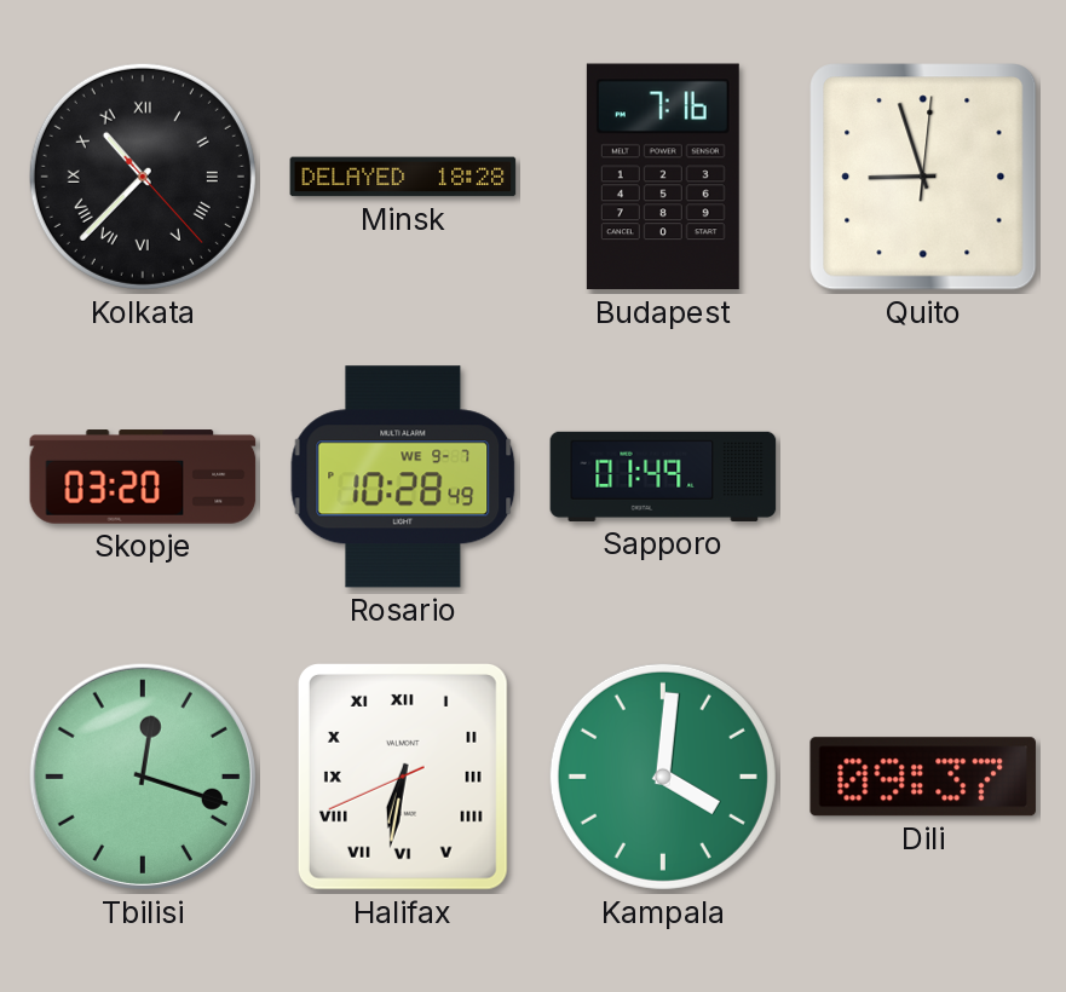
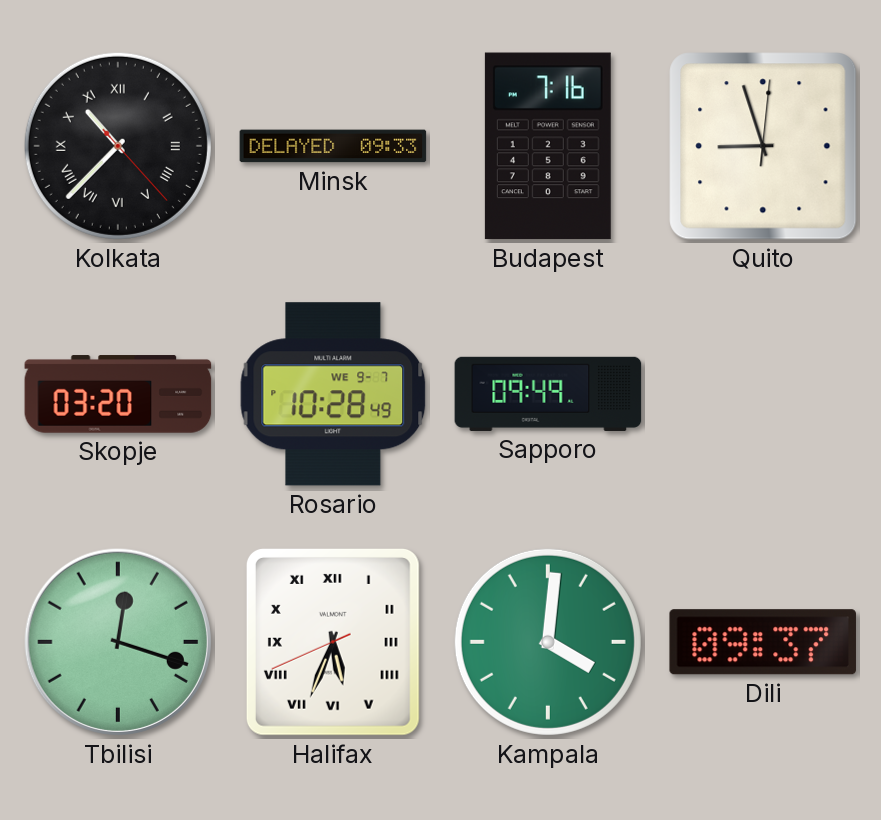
Minsk: 18:28 -> 09:33
Sapporo: 01:49 -> 09:49
Halifax: 6:31 -> 5:33
